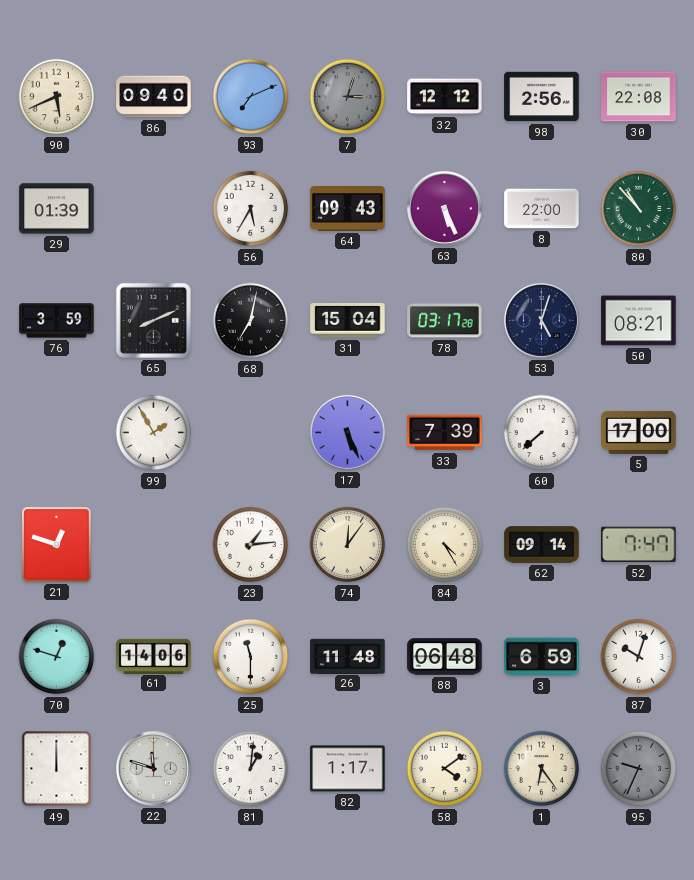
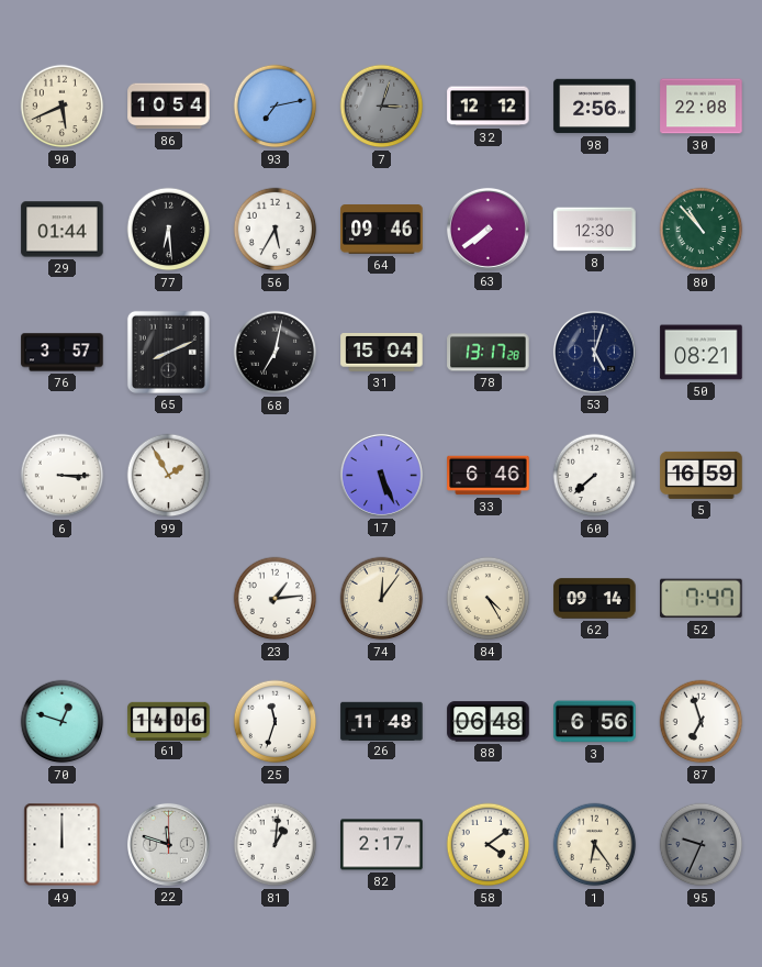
86: 09:40 -> 10:54
93: 7:11 -> 7:13
29: 01:39 -> 01:44
77: none -> 6:29
64: 09:43 -> 09:46
63: 5:26 -> 7:39
8: 22:00 -> 12:30
76: 3:59 -> 3:57
78: 03:17 -> 13:17
6: none -> 3:15
33: 7:39 -> 6:46
5: 17:00 -> 16:59
21: 12:48 -> none
25: 11:30 -> 11:33
3: 6:59 -> 6:56
87: 10:03 -> 6:57
82: 1:17 -> 2:17
